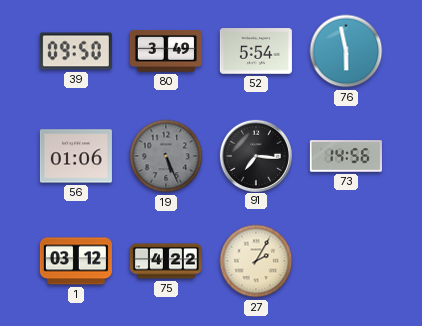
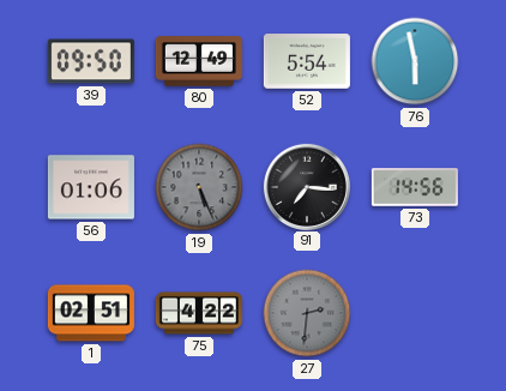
80: 3:49 -> 12:49
1: 03:12 -> 02:51
27: 2:05 -> 2:31
27 dial: cream -> grey
